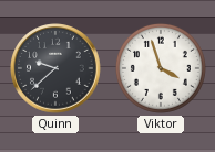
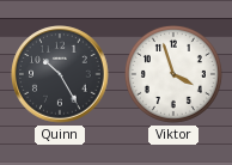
Quinn: 9:38 -> 10:25
